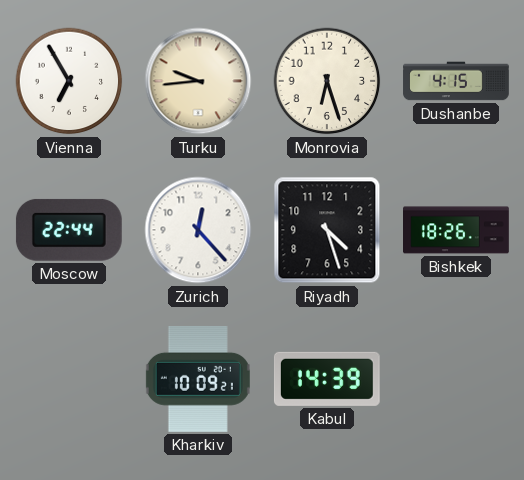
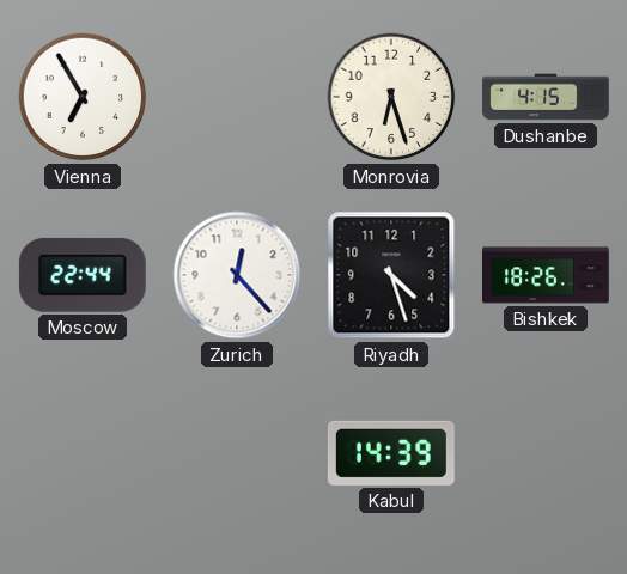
Turku: 9:44 -> none
Kharkiv: 10:09 -> none
